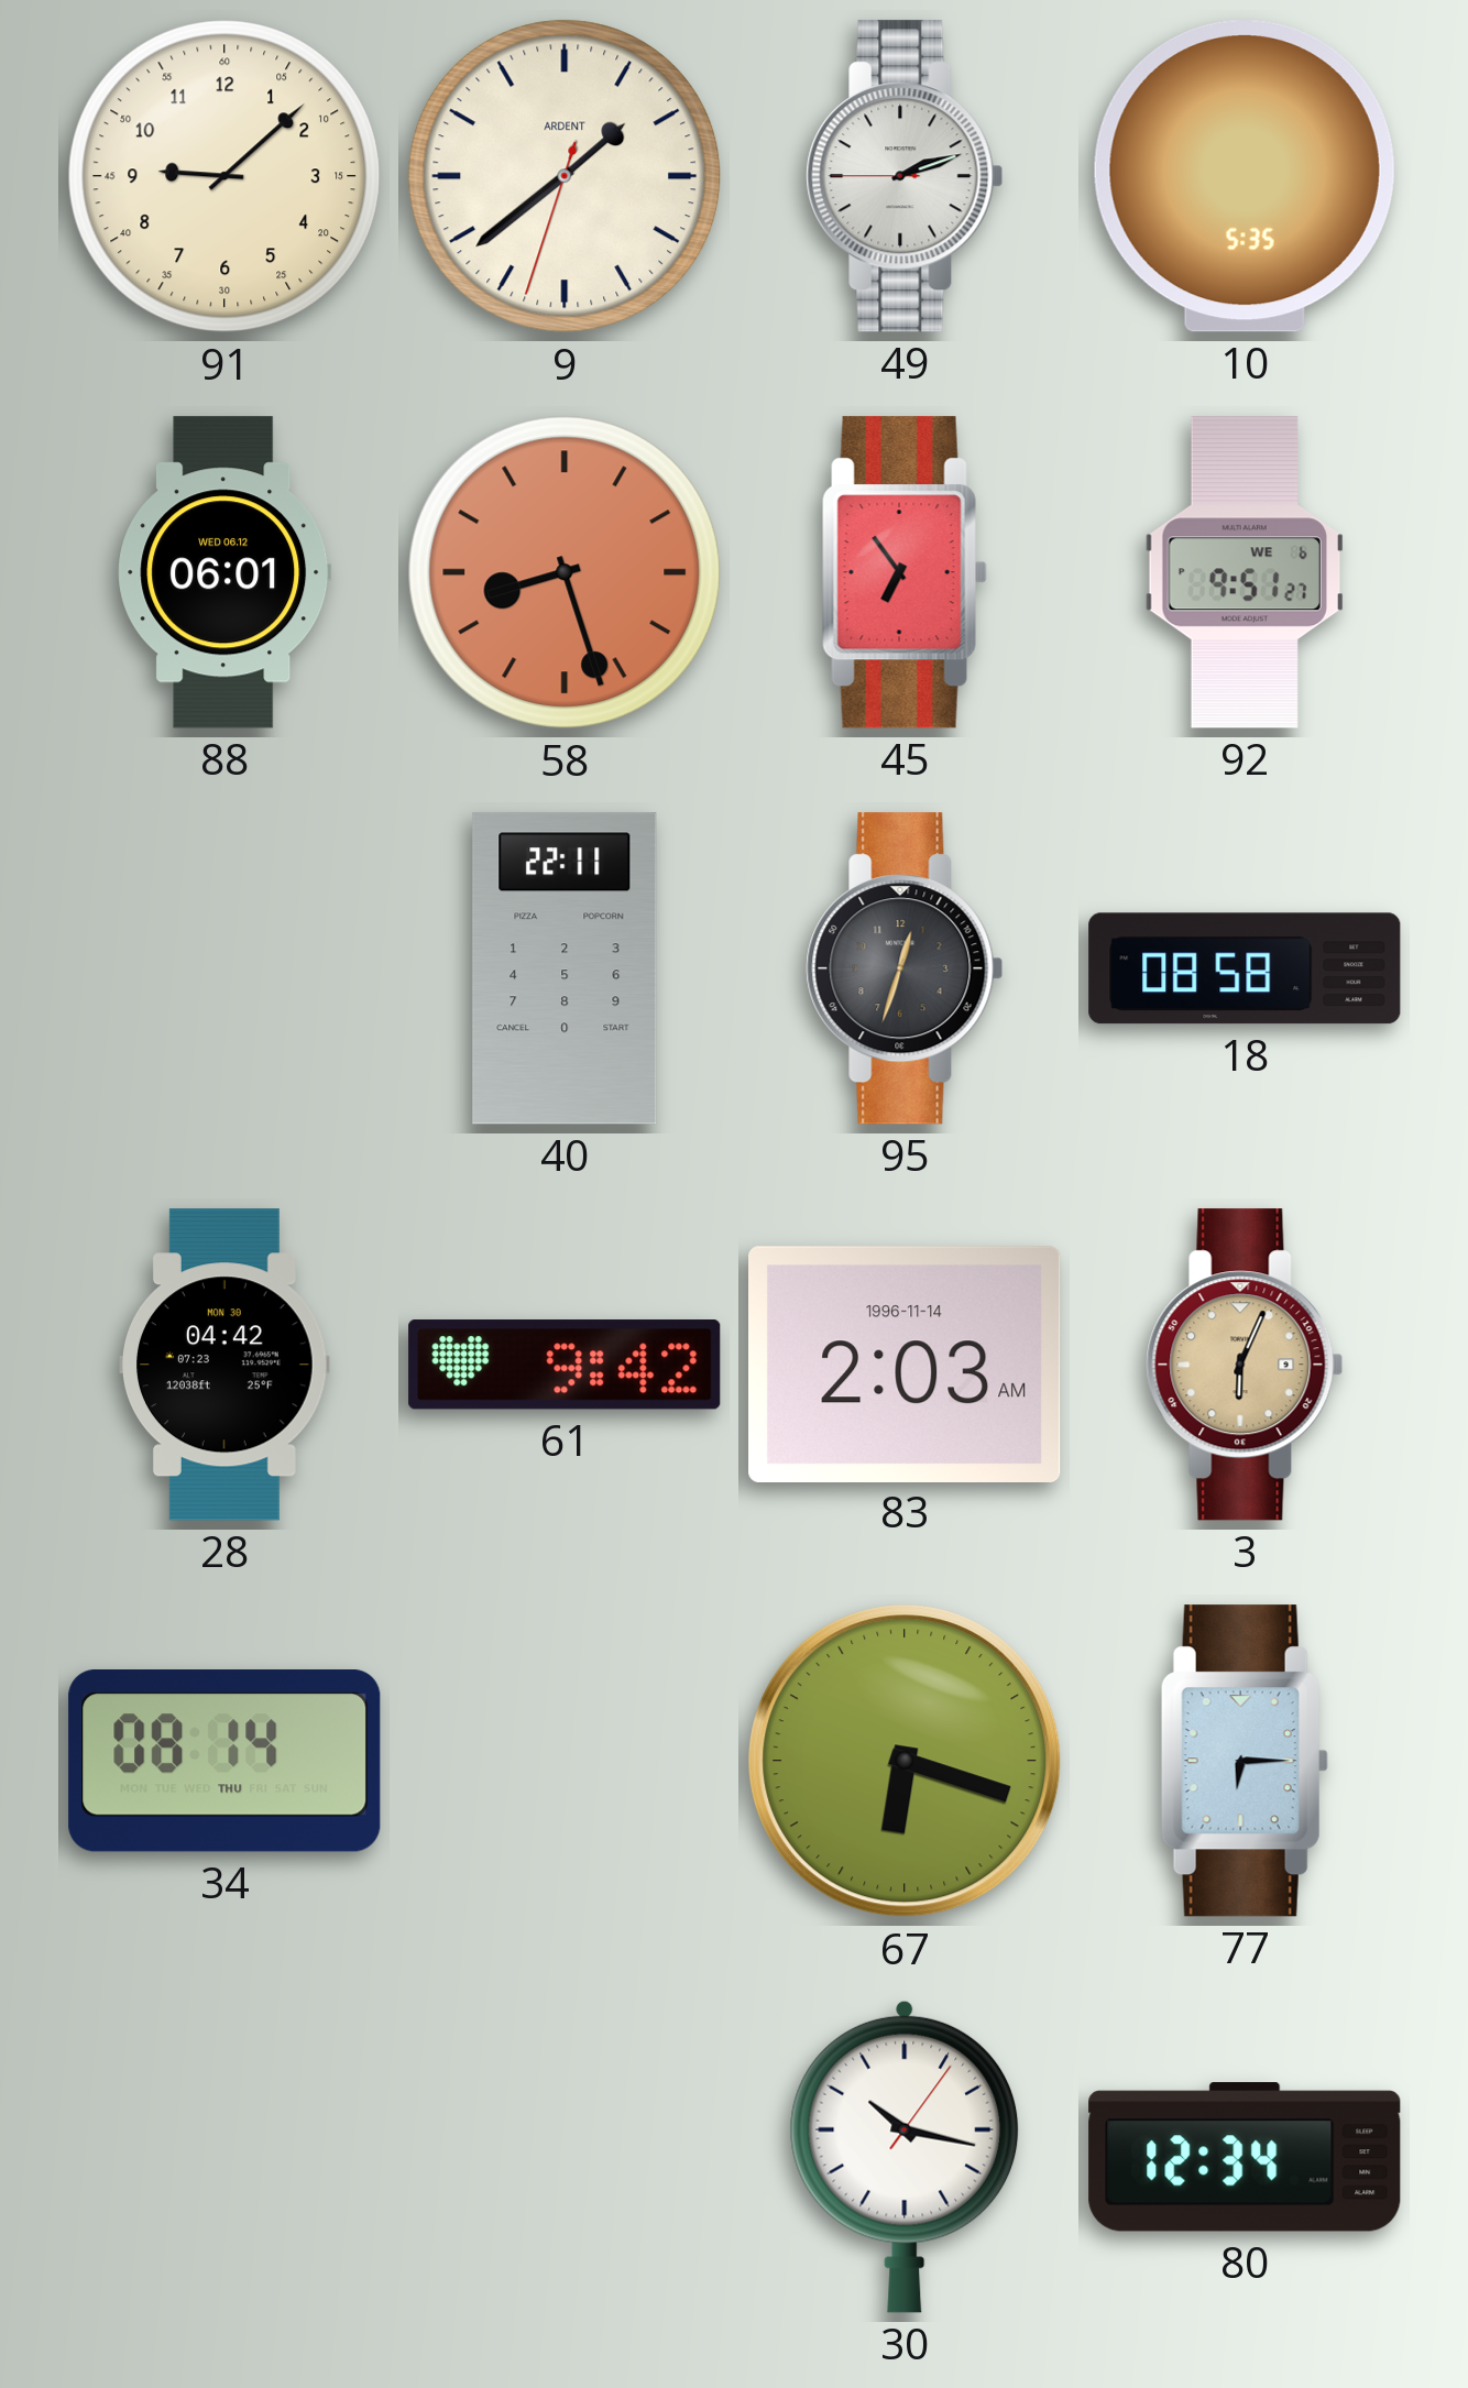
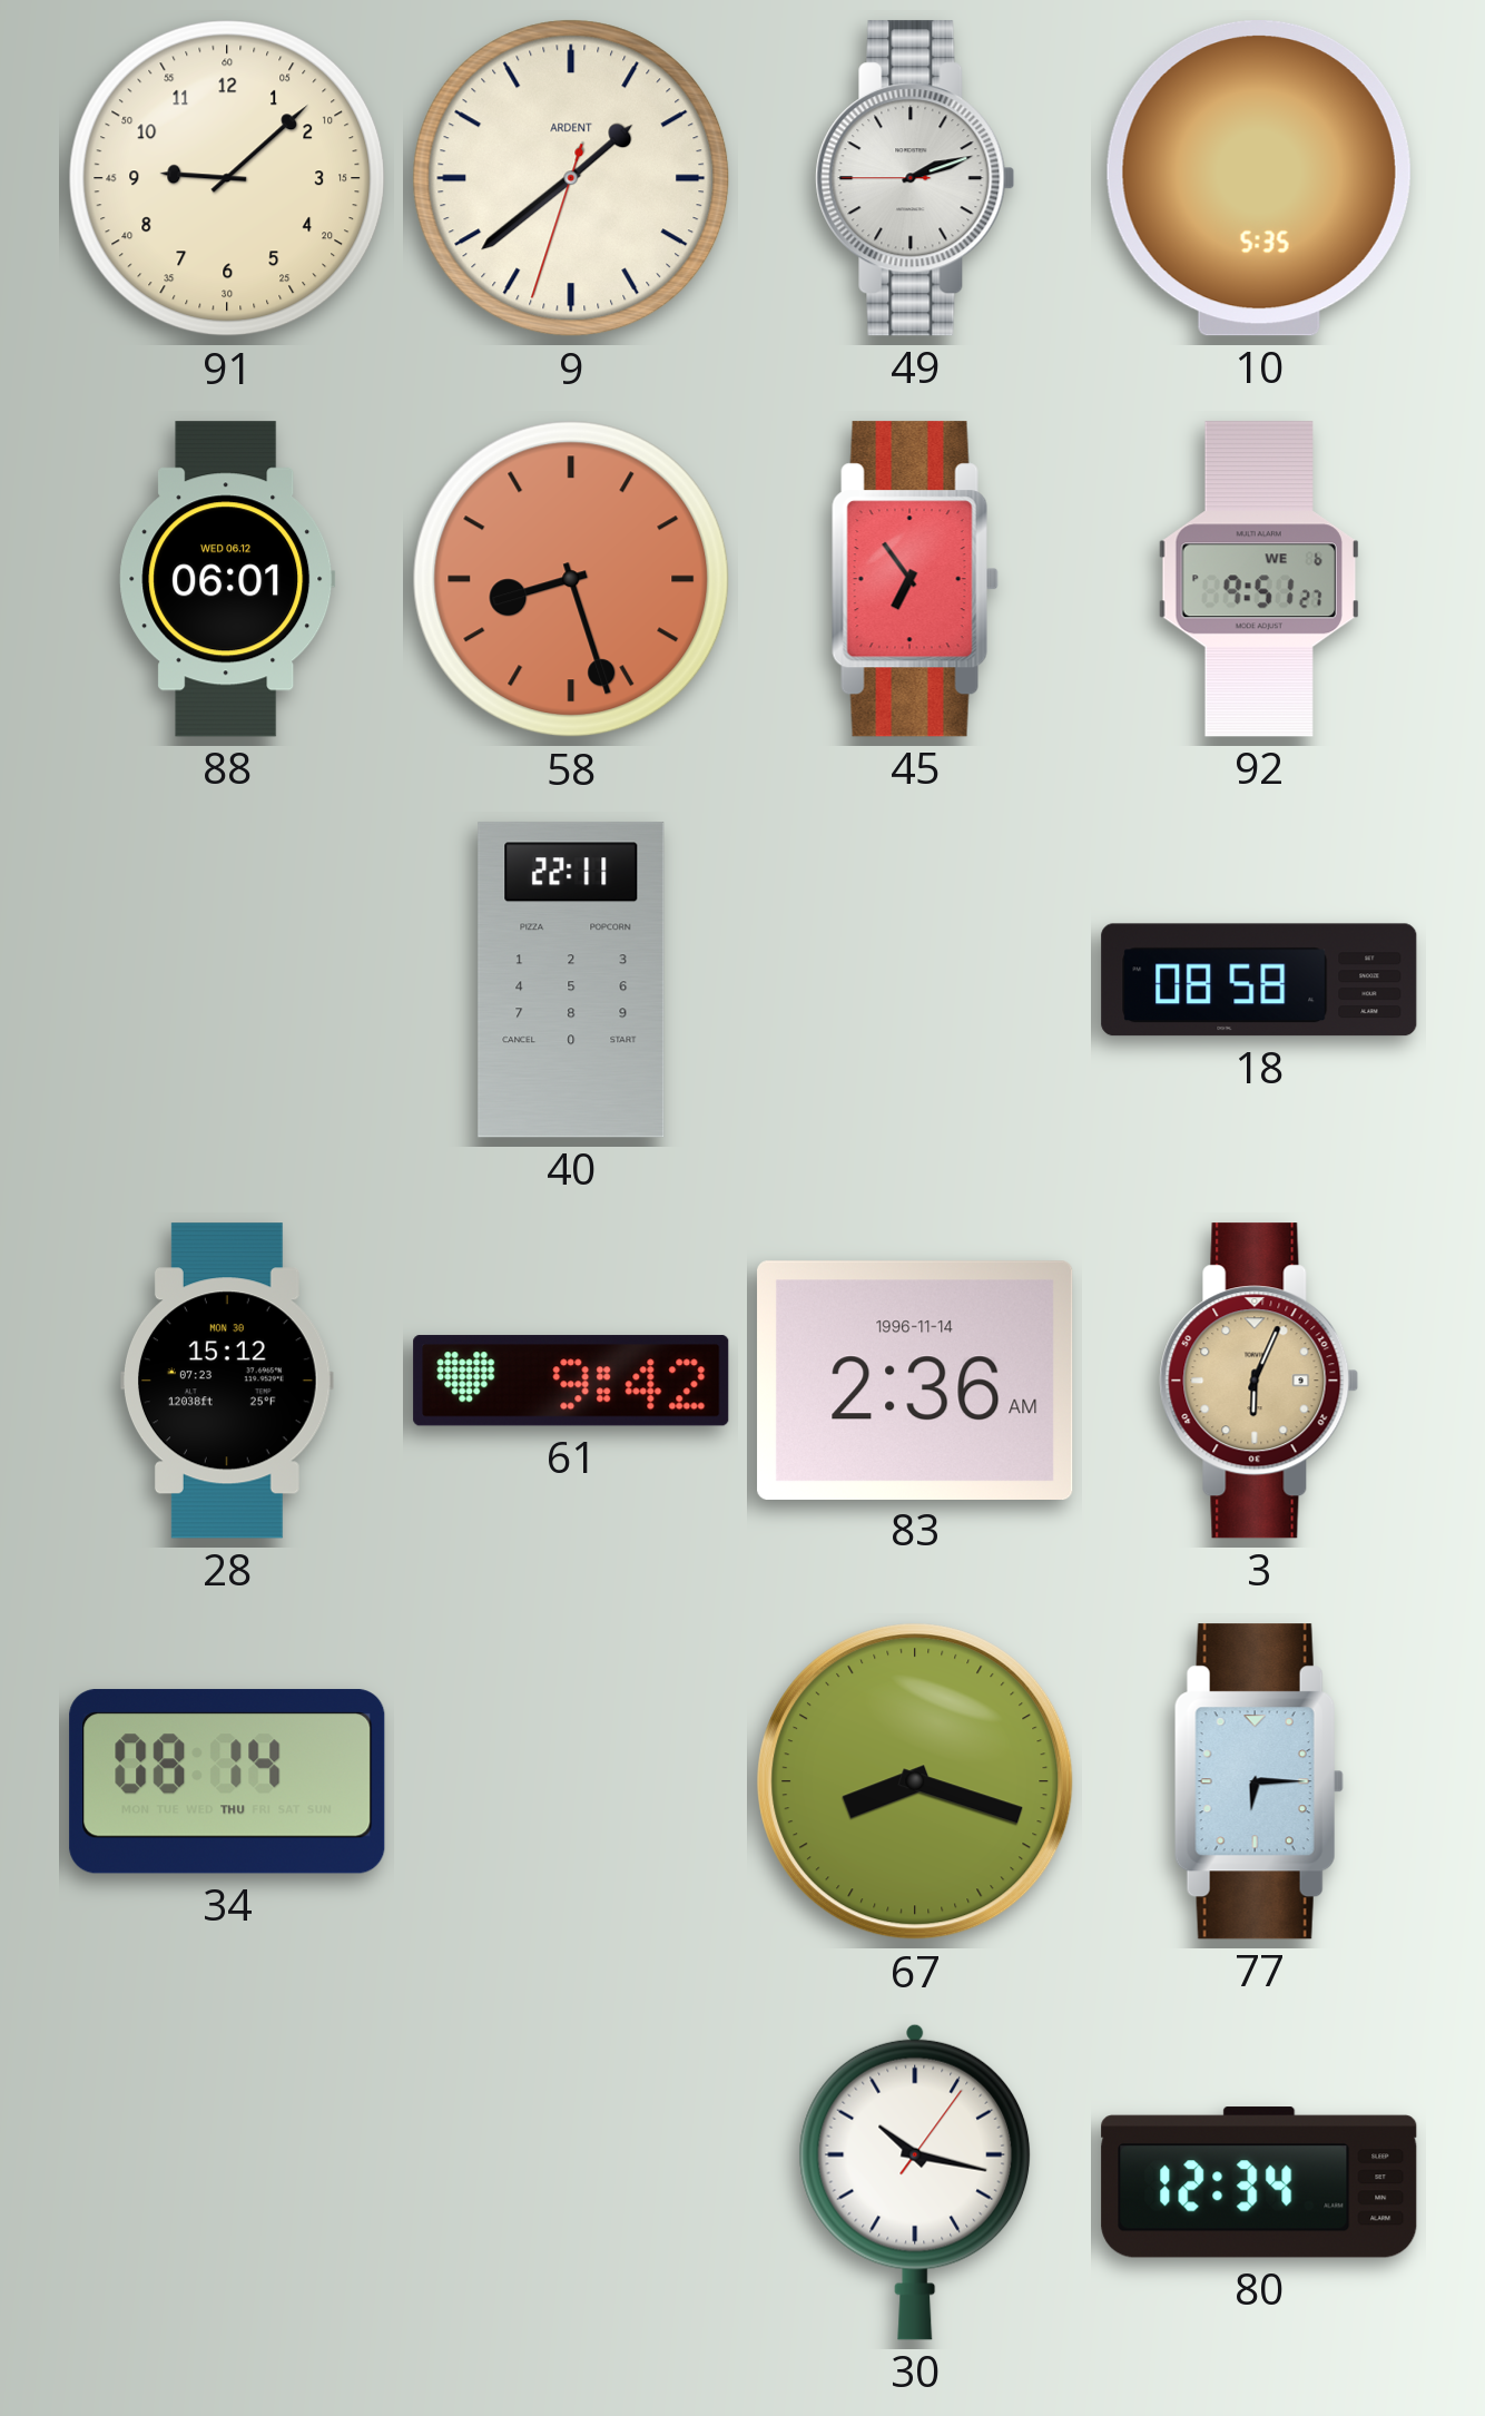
95: 12:33 -> none
28: 04:42 -> 15:12
83: 2:03 -> 2:36
67: 6:18 -> 8:18
